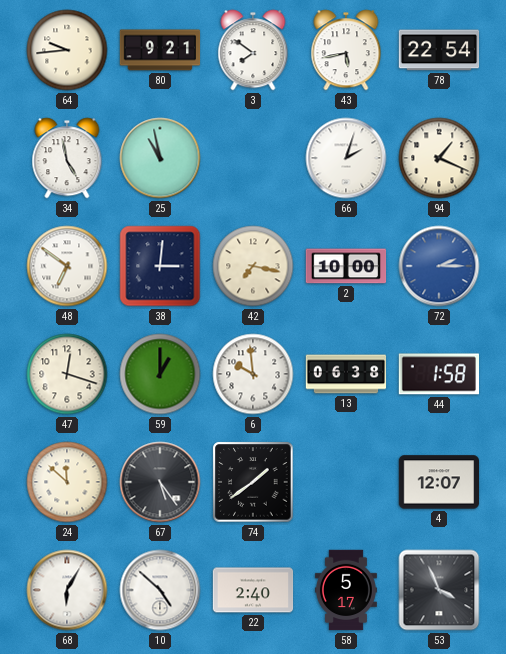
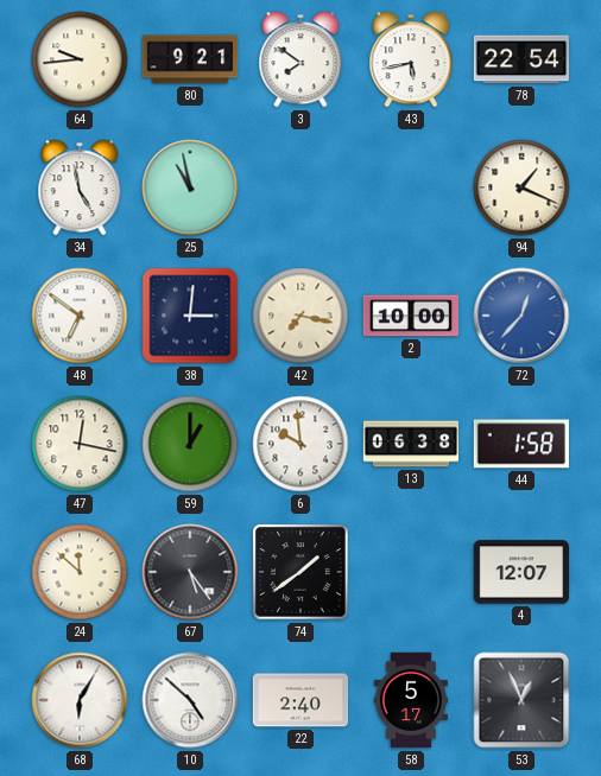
66: 2:03 -> none
72: 2:15 -> 12:37
47: 12:18 -> 12:17
53: 3:56 -> 12:56
